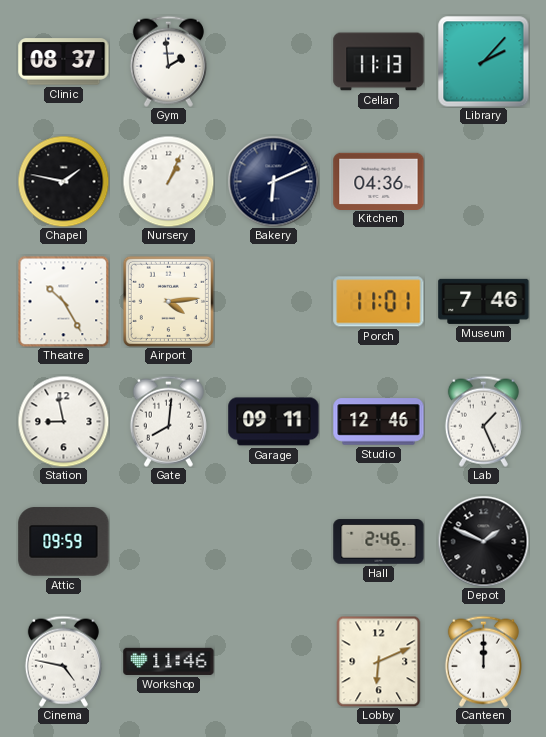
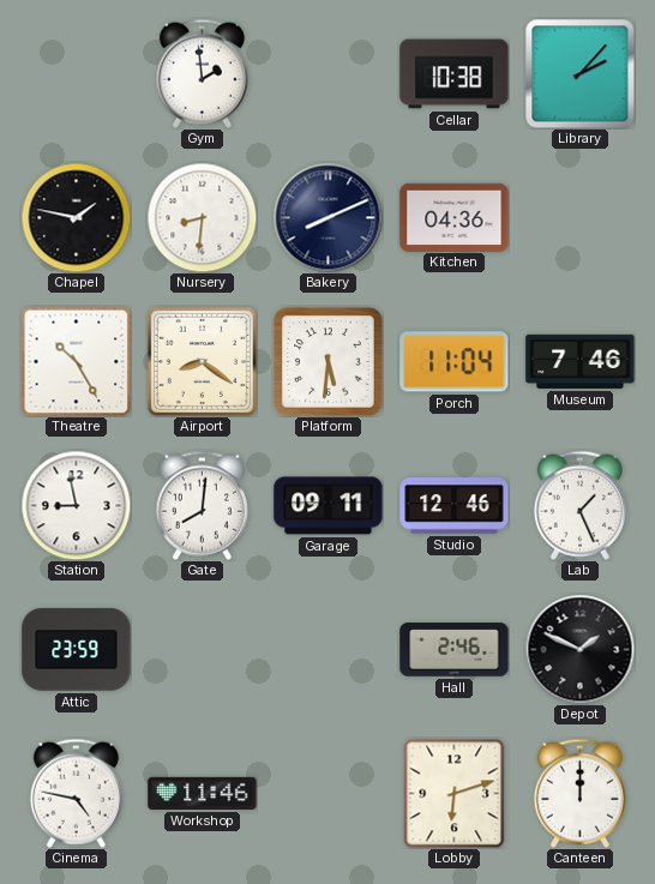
Clinic: 08:37 -> none
Cellar: 11:13 -> 10:38
Nursery: 1:04 -> 8:31
Bakery: 6:11 -> 8:11
Airport: 4:14 -> 8:21
Platform: none -> 5:31
Porch: 11:01 -> 11:04
Attic: 09:59 -> 23:59
Lobby: 6:11 -> 6:12
